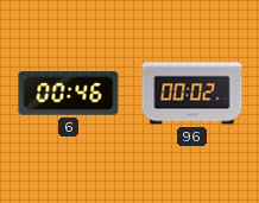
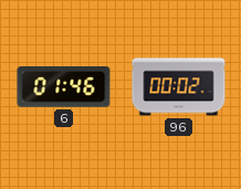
6: 00:46 -> 01:46
